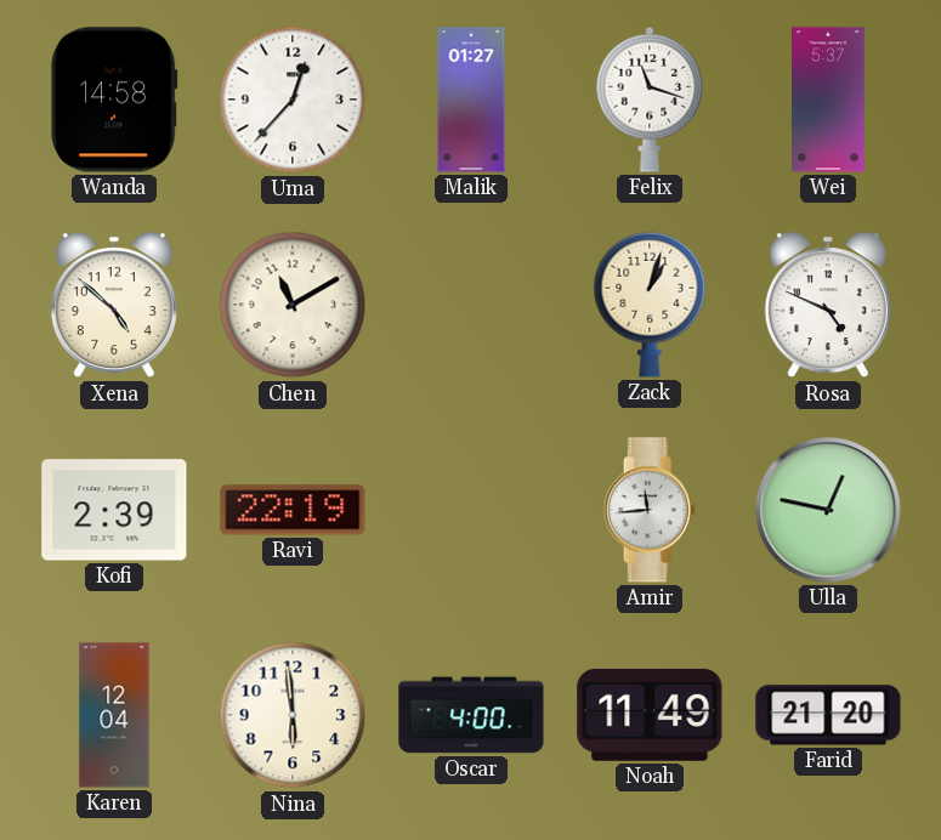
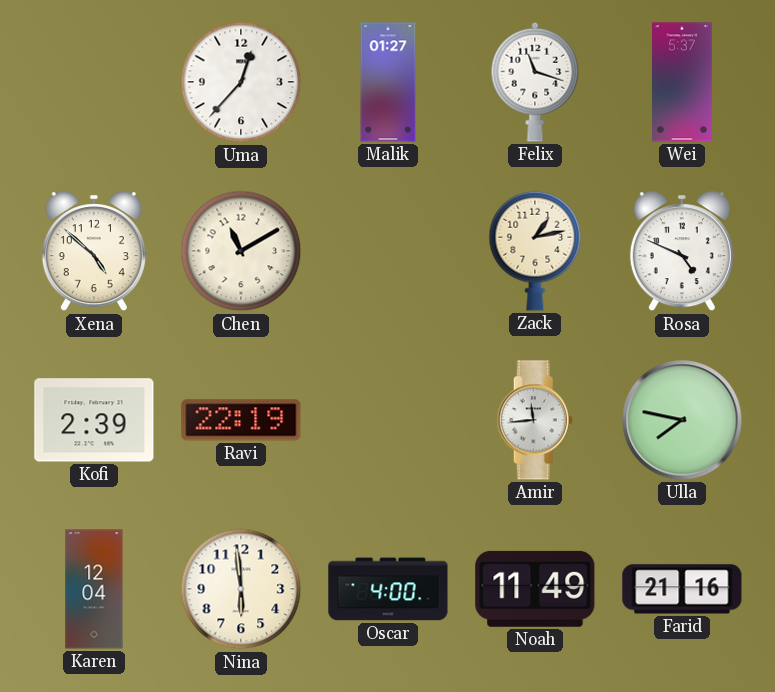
Wanda: 14:58 -> none
Zack: 1:03 -> 1:13
Ulla: 12:47 -> 7:47
Farid: 21:20 -> 21:16
